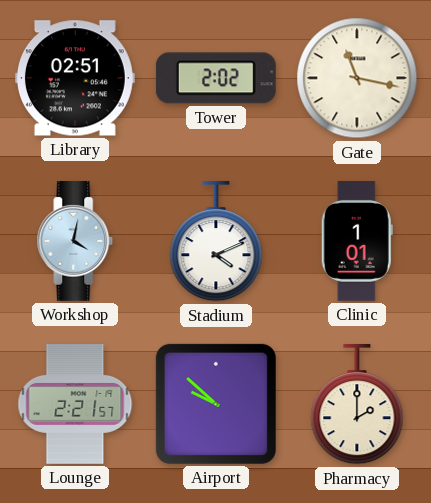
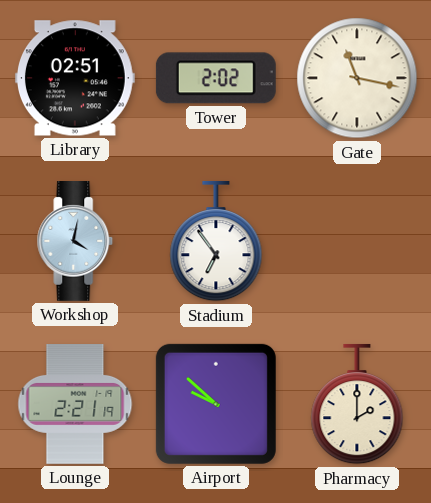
Stadium: 4:11 -> 6:54
Clinic: 1:01 -> none
Lounge: 2:21:57 -> 2:21:19
